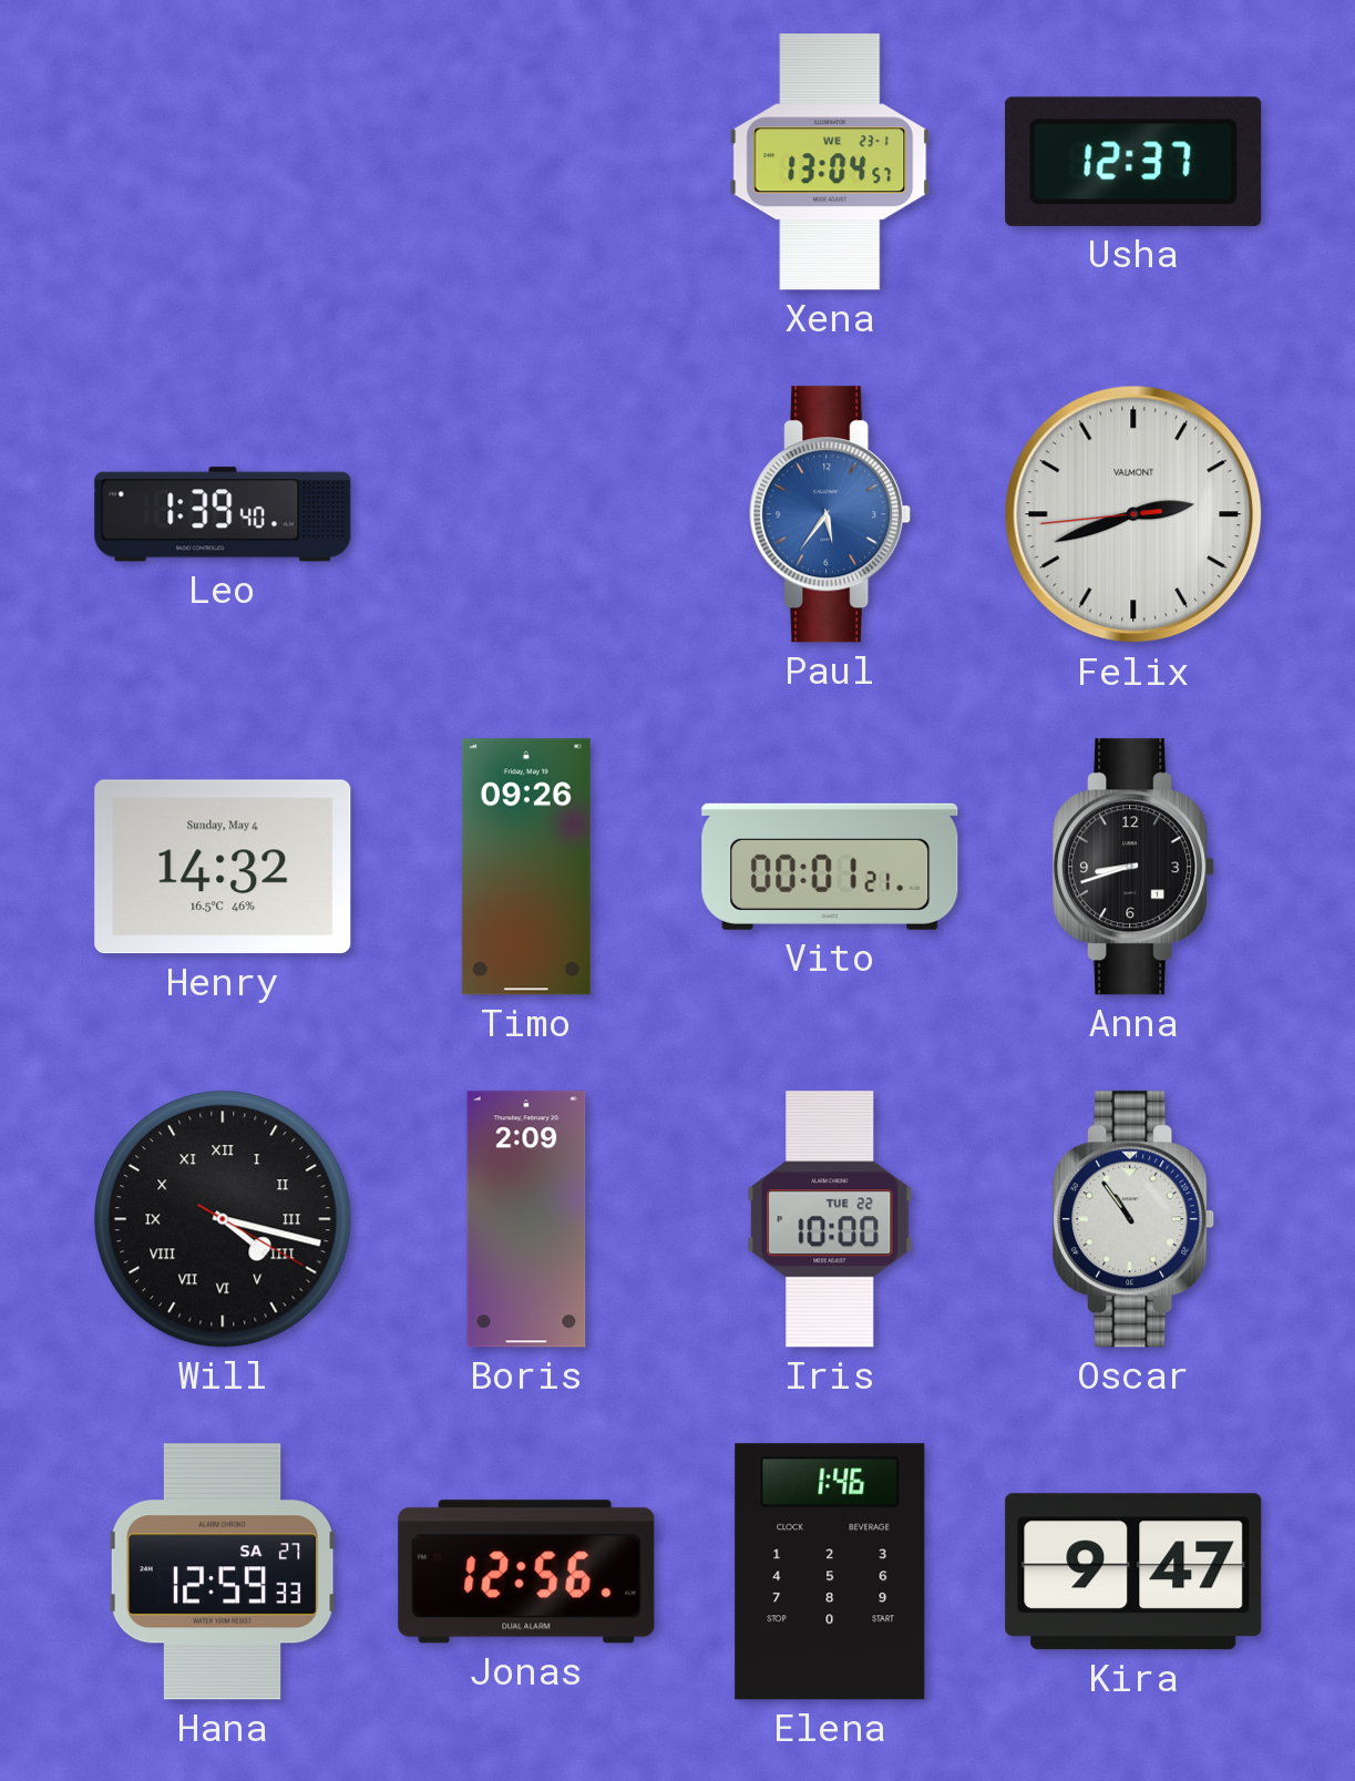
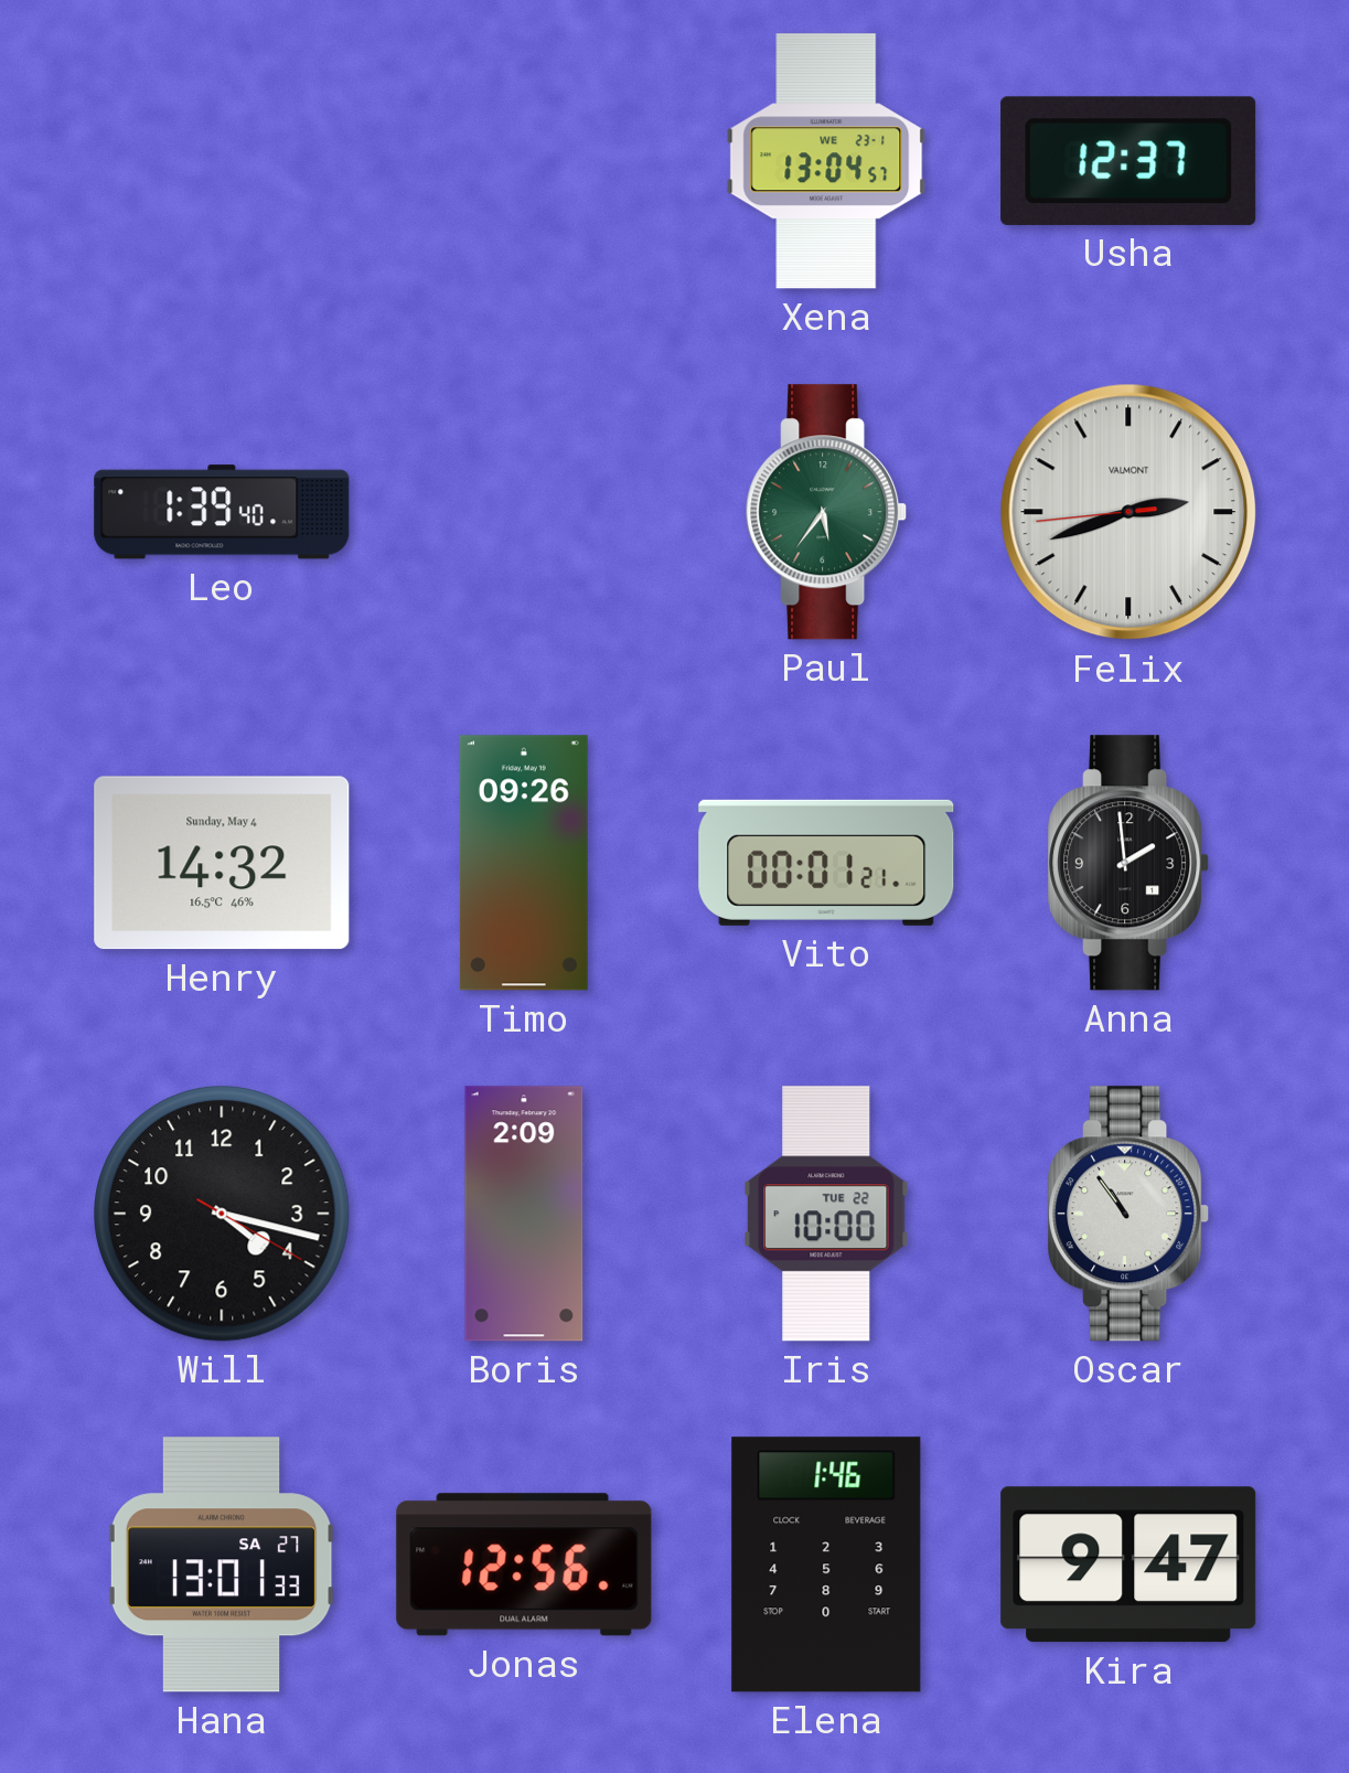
Paul dial: blue -> green
Anna: 8:42 -> 1:59
Will numerals: Roman -> Arabic
Hana: 12:59 -> 13:01
